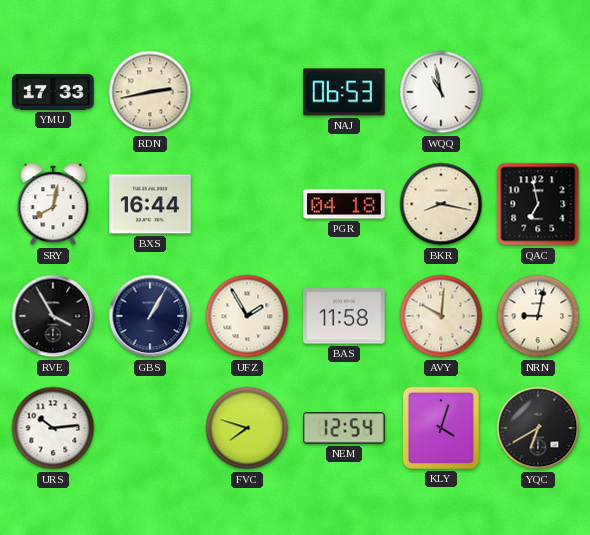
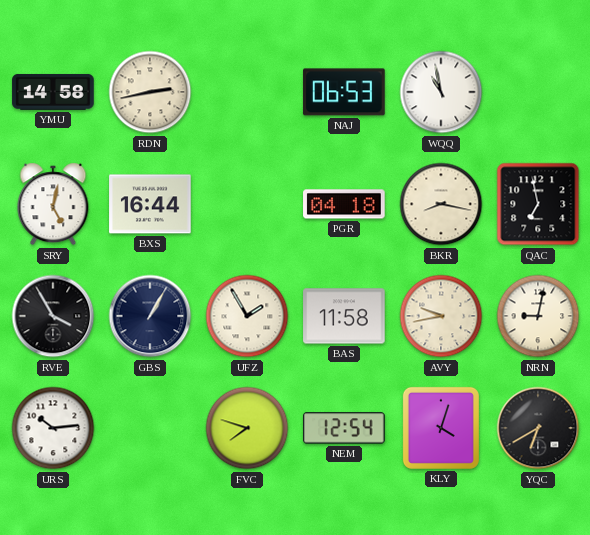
YMU: 17:33 -> 14:58
SRY: 8:02 -> 5:02
AVY: 10:01 -> 9:43
